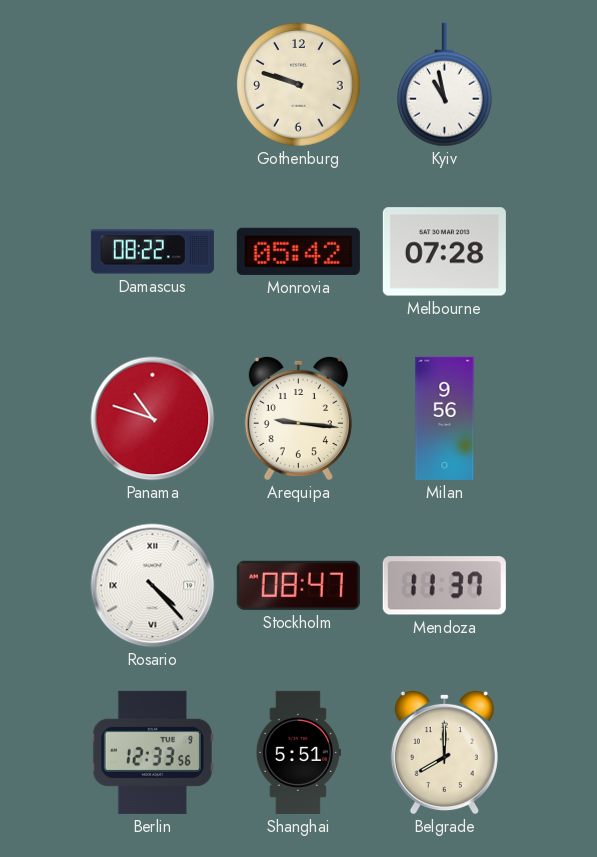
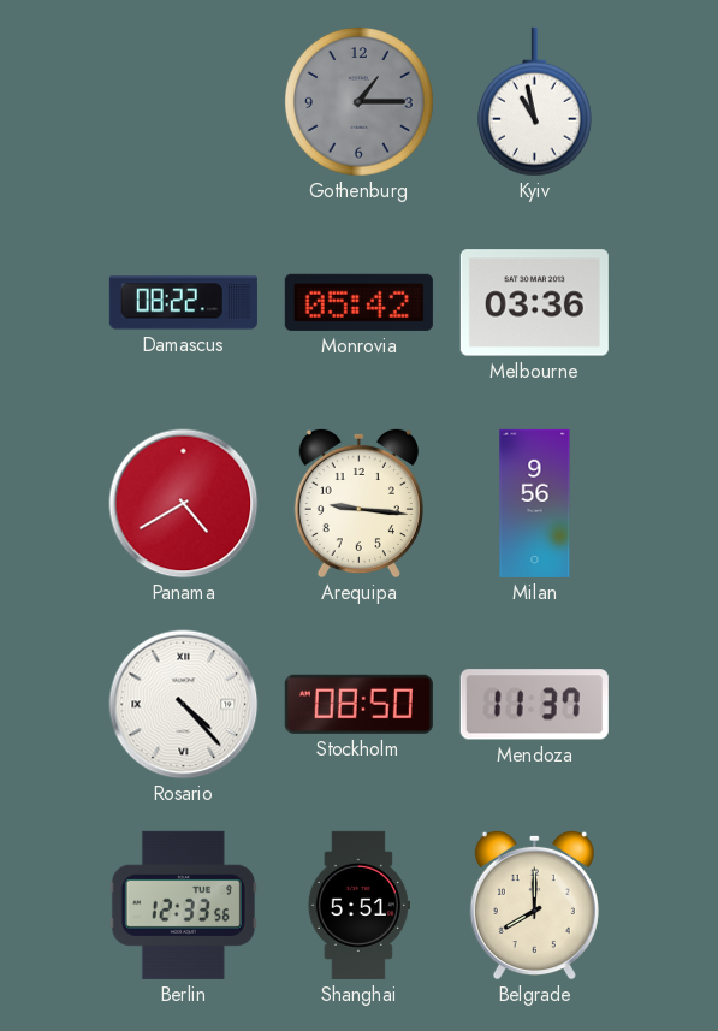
Gothenburg: 9:48 -> 1:15
Gothenburg dial: cream -> grey
Melbourne: 07:28 -> 03:36
Panama: 10:48 -> 4:40
Stockholm: 08:47 -> 08:50
